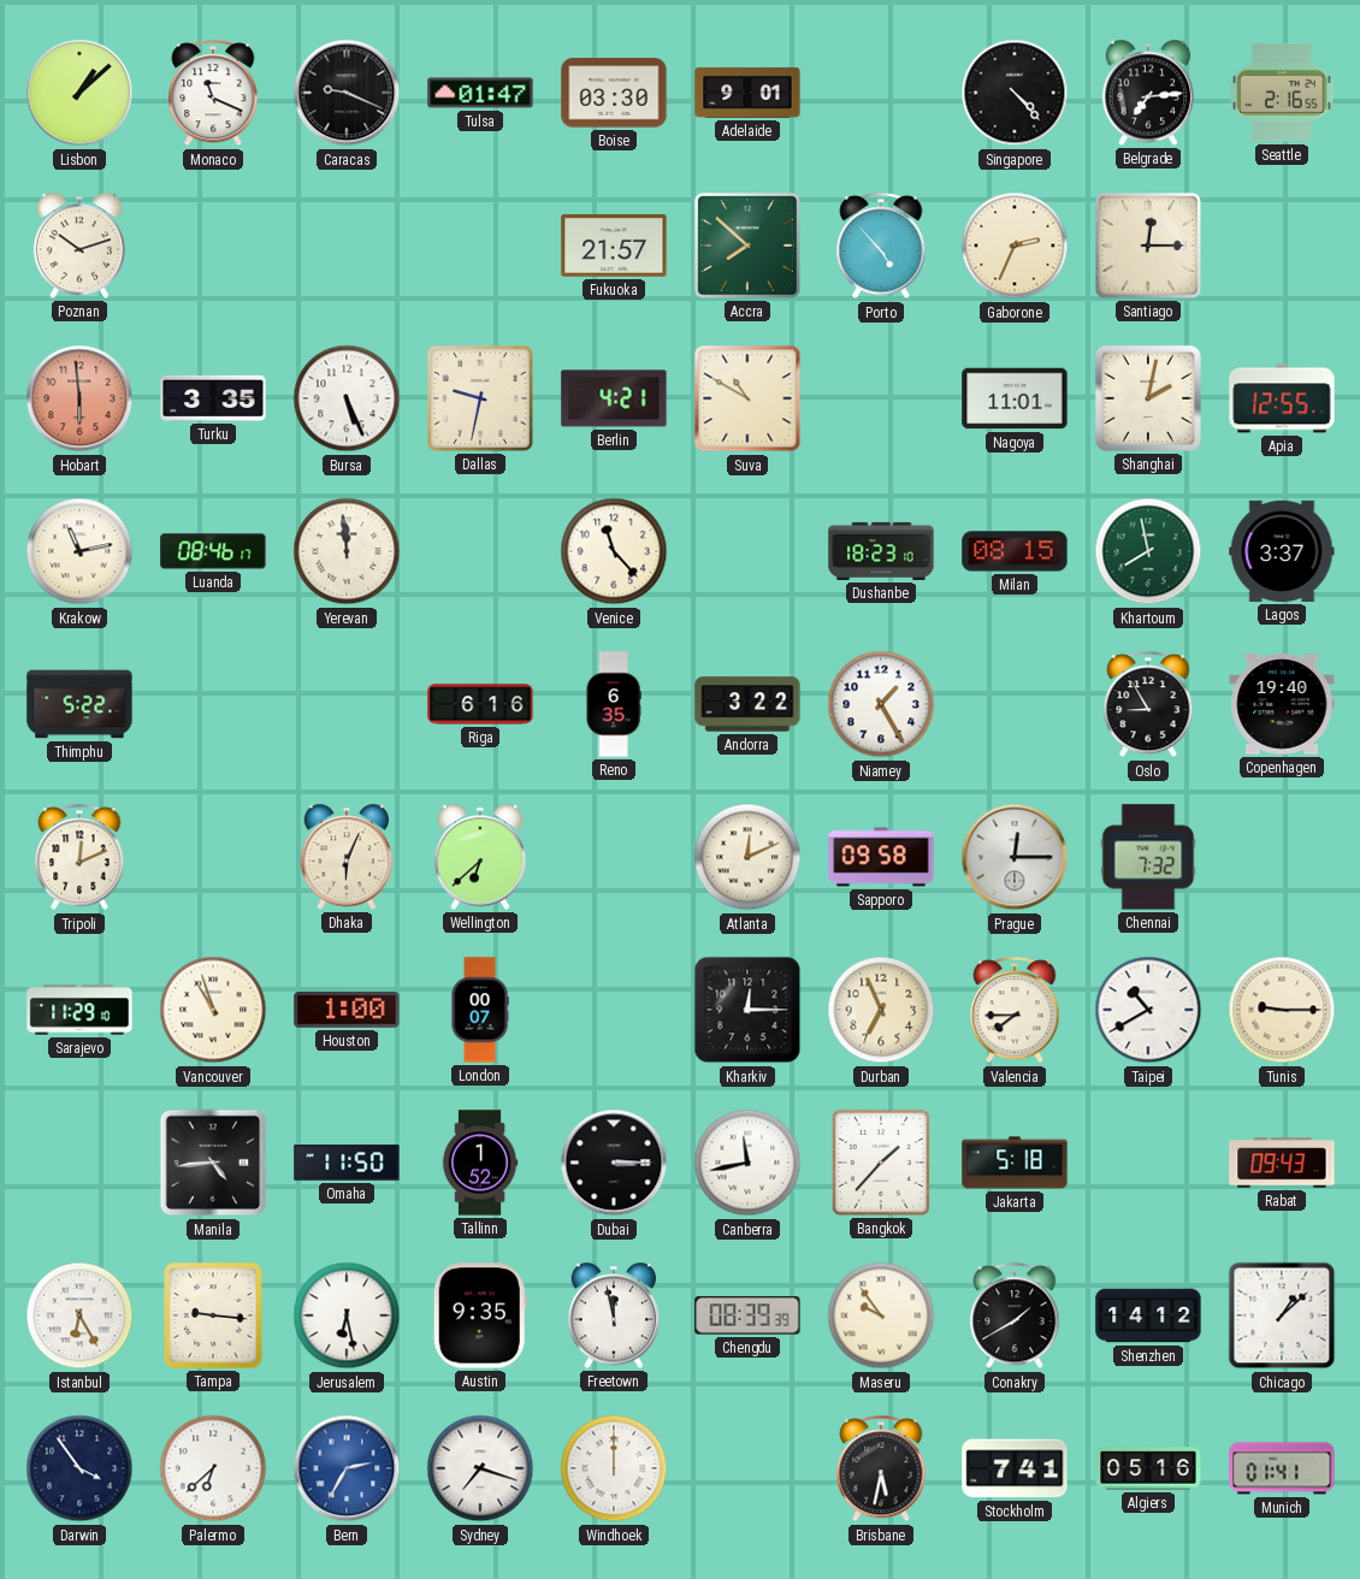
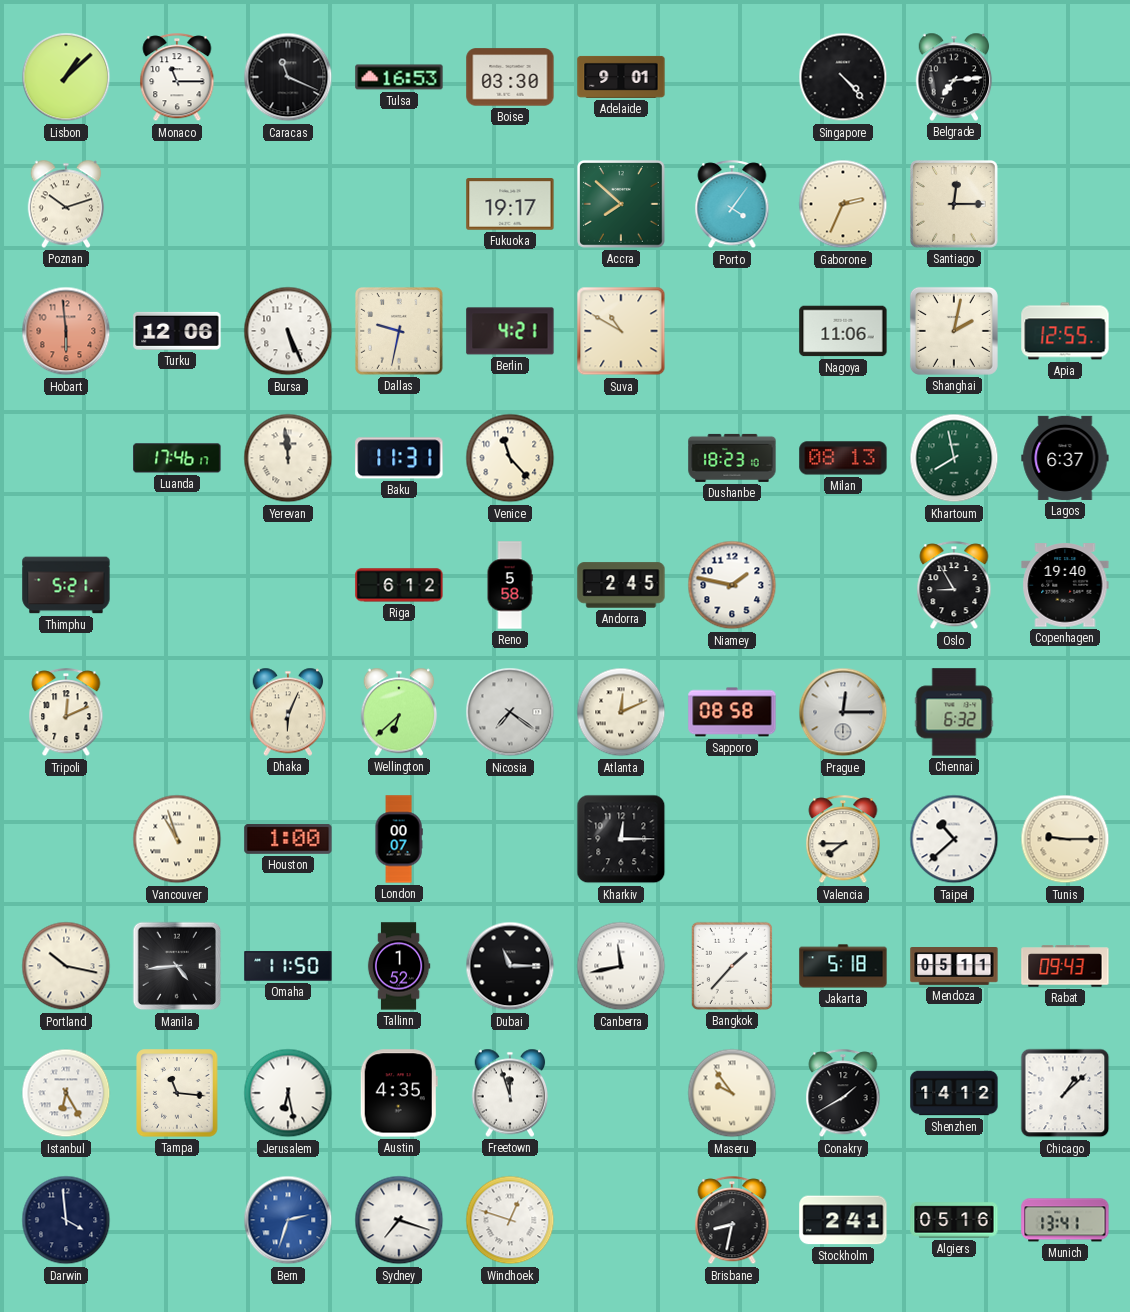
Monaco: 11:19 -> 11:15
Caracas: 9:19 -> 11:19
Tulsa: 01:47 -> 16:53
Seattle: 2:16 -> none
Fukuoka: 21:57 -> 19:17
Porto: 4:53 -> 4:06
Turku: 3:35 -> 12:06
Nagoya: 11:01 -> 11:06
Krakow: 11:13 -> none
Luanda: 08:46 -> 17:46
Baku: none -> 11:31
Milan: 08:15 -> 08:13
Lagos: 3:37 -> 6:37
Thimphu: 5:22 -> 5:21
Riga: 6:16 -> 6:12
Reno: 6:35 -> 5:58
Andorra: 3:22 -> 2:45
Niamey: 1:25 -> 1:47
Nicosia: none -> 7:21
Sapporo: 09:58 -> 08:58
Chennai: 7:32 -> 6:32
Sarajevo: 11:29 -> none
Durban: 6:56 -> none
Taipei: 10:40 -> 10:38
Portland: none -> 10:17
Dubai: 3:15 -> 11:15
Mendoza: none -> 05:11
Tampa: 9:16 -> 11:16
Austin: 9:35 -> 4:35
Freetown: 11:58 -> 11:57
Chengdu: 08:39 -> none
Darwin: 3:54 -> 3:59
Palermo: 6:38 -> none
Bern: 2:35 -> 2:33
Windhoek: 12:00 -> 12:48
Brisbane: 5:32 -> 8:32
Stockholm: 7:41 -> 2:41
Munich: 01:41 -> 13:41
